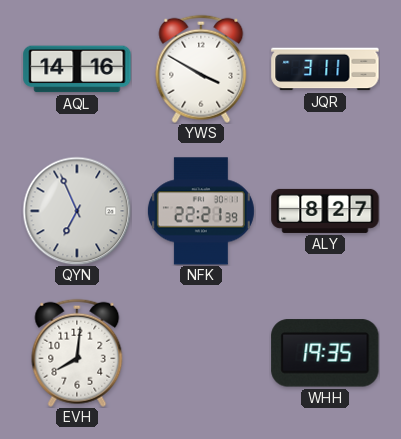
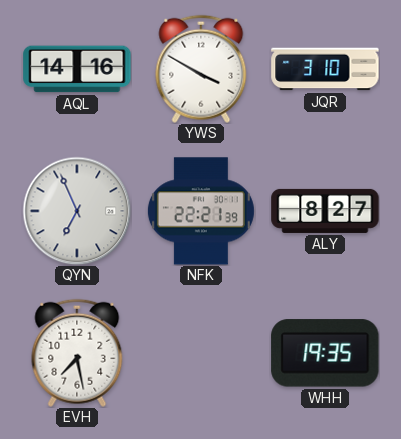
JQR: 3:11 -> 3:10
EVH: 8:01 -> 7:28
